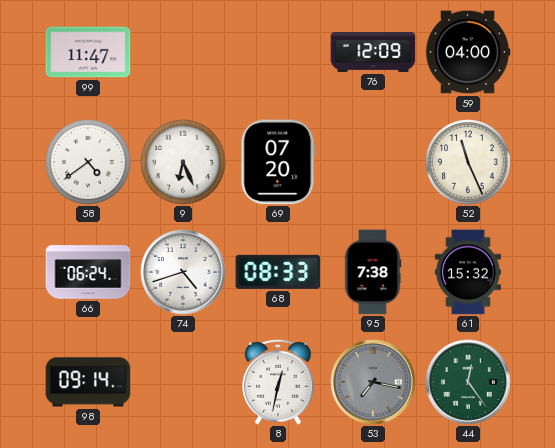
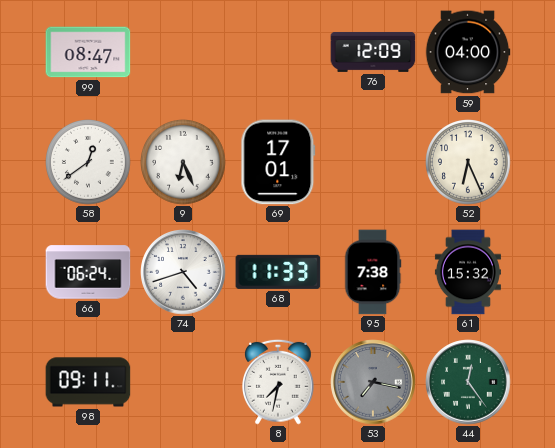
99: 11:47 -> 08:47
58: 4:39 -> 12:39
69: 07:20 -> 17:01
52: 11:26 -> 6:26
68: 08:33 -> 11:33
98: 09:14 -> 09:11
8: 12:32 -> 7:32
